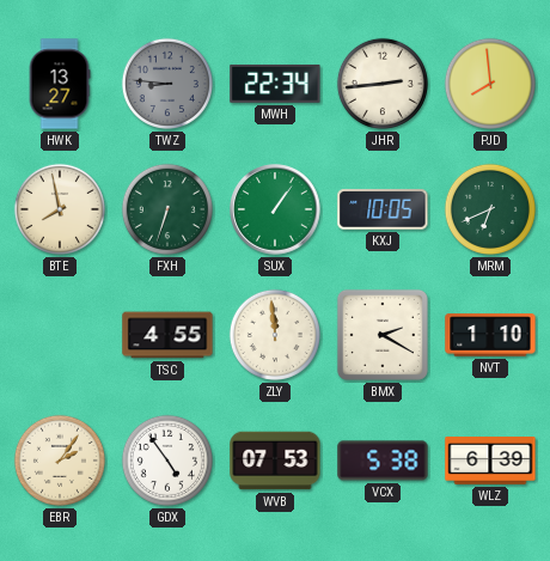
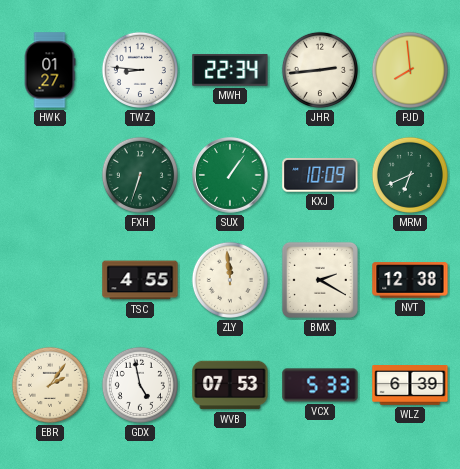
HWK: 13:27 -> 01:27
TWZ dial: grey -> white
BTE: 7:58 -> none
KXJ: 10:05 -> 10:09
NVT: 1:10 -> 12:38
GDX: 4:54 -> 4:58
VCX: 5:38 -> 5:33
